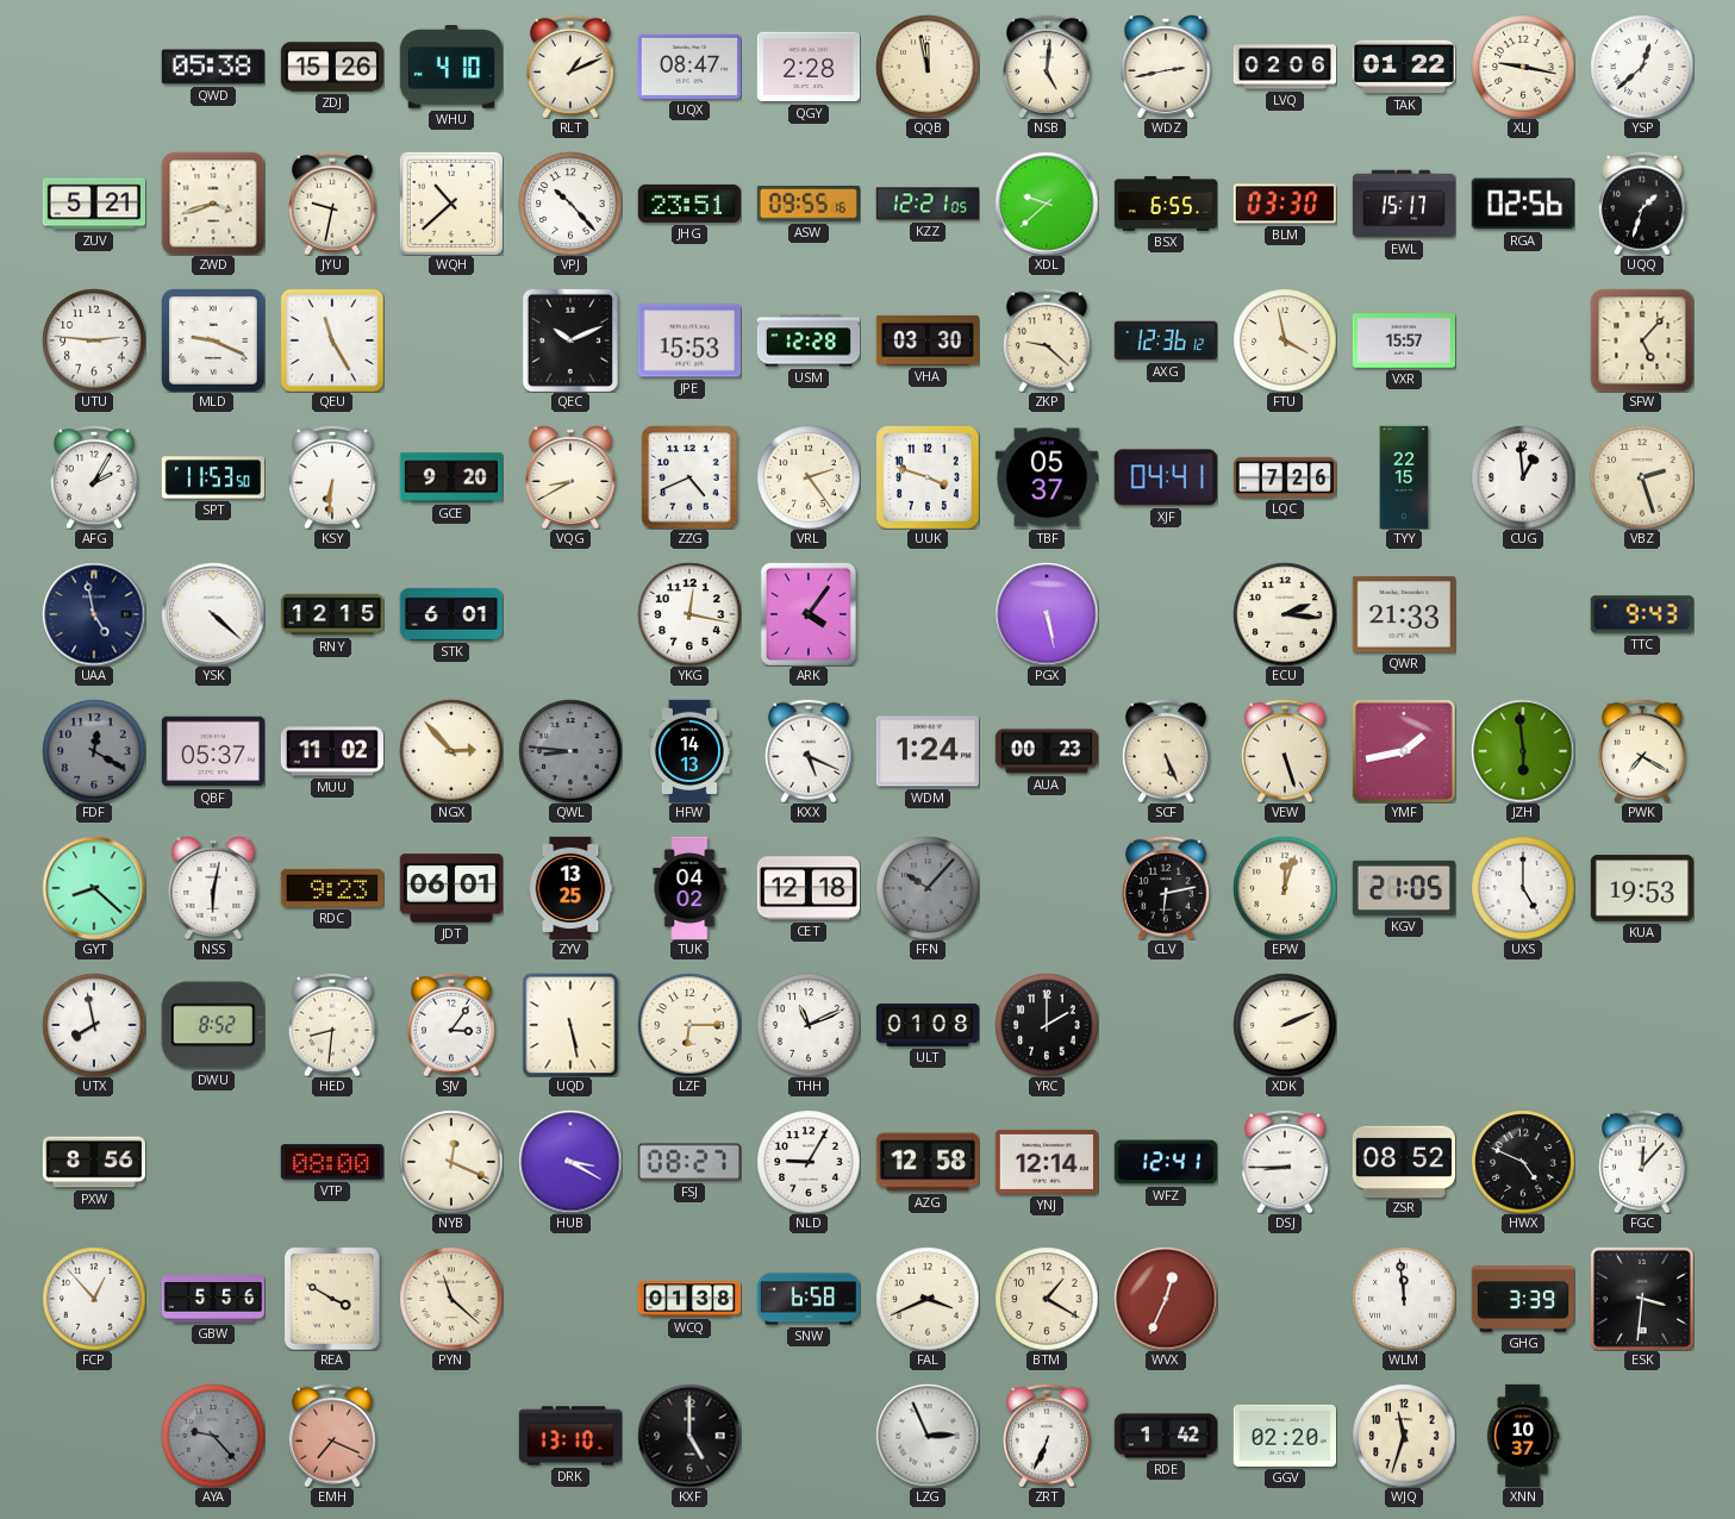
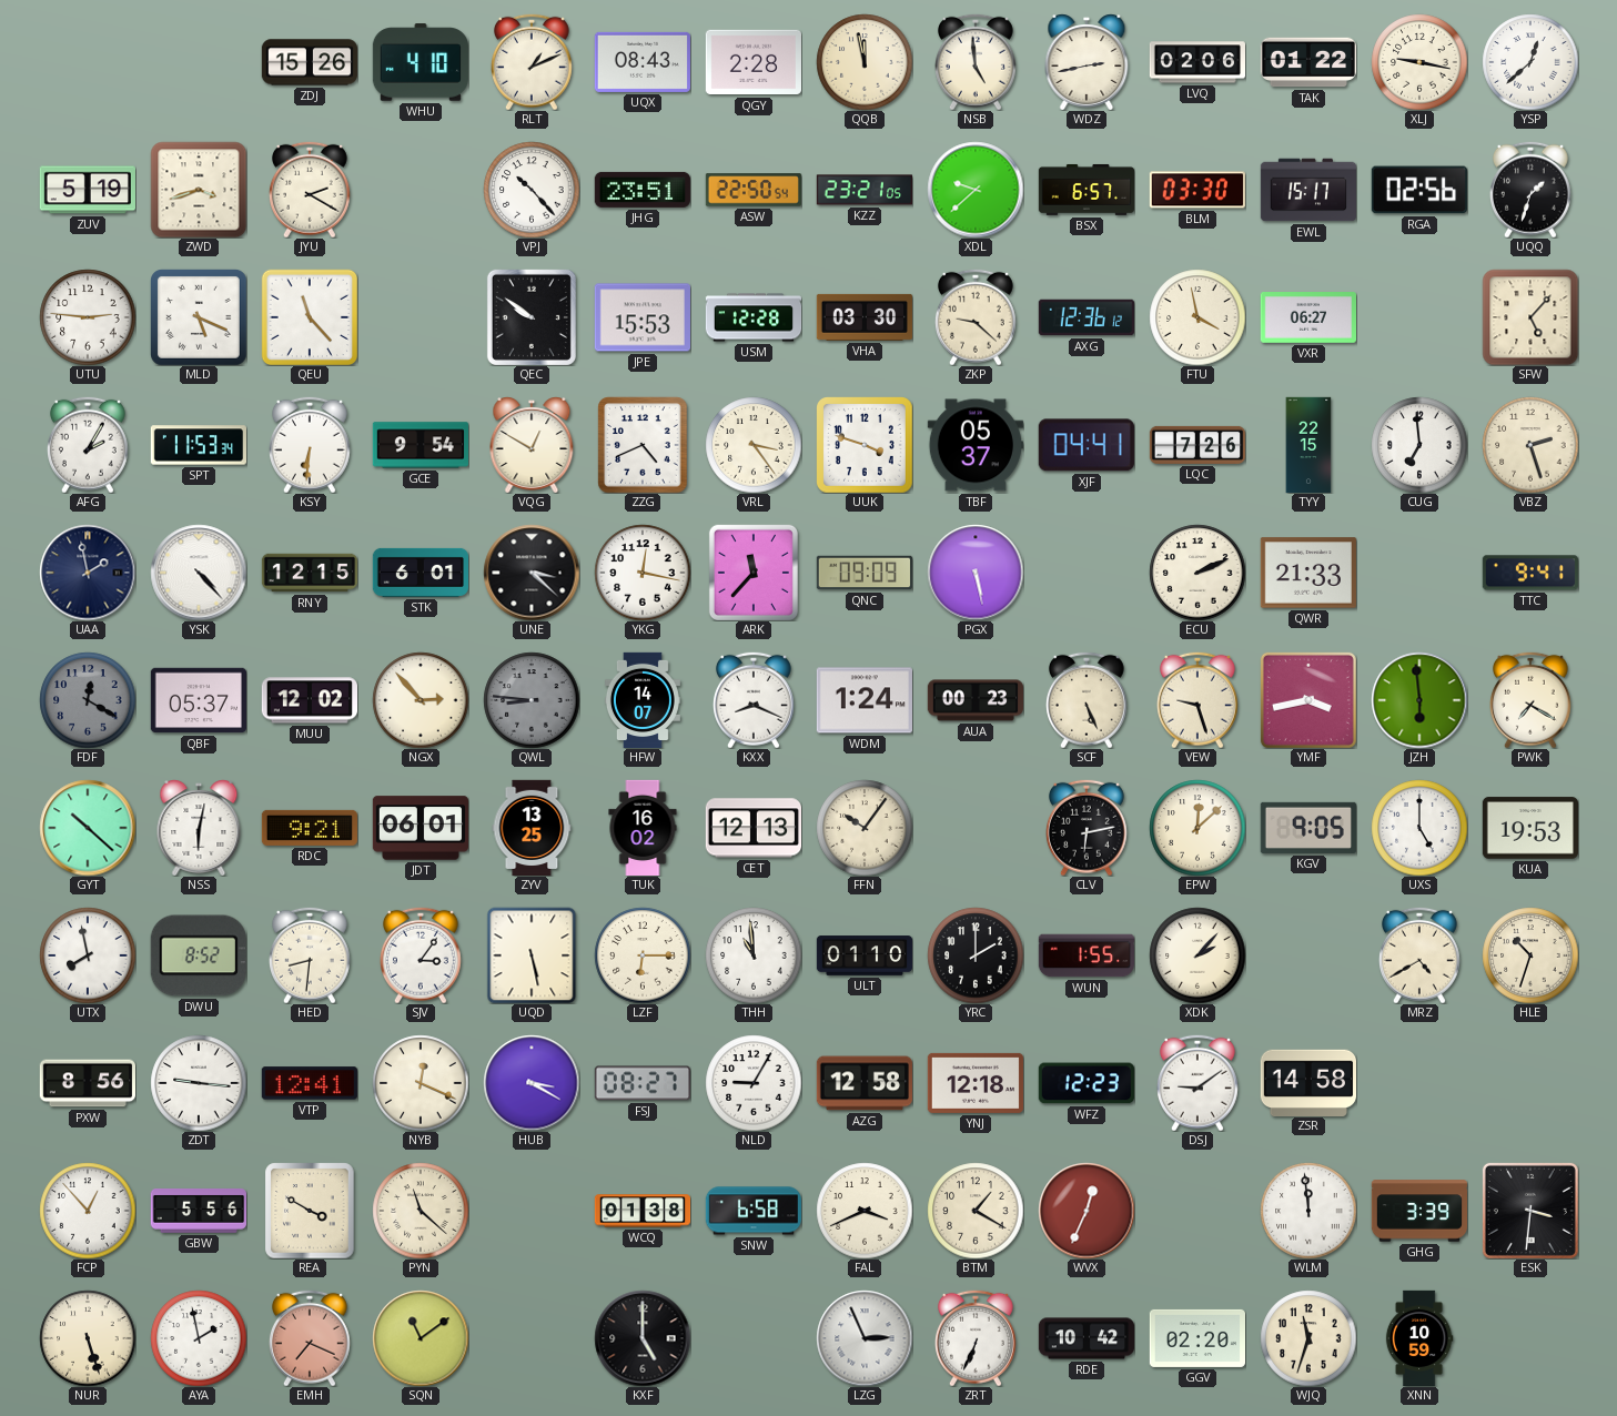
QWD: 05:38 -> none
UQX: 08:47 -> 08:43
NSB: 5:01 -> 4:59
ZUV: 5:21 -> 5:19
JYU: 9:32 -> 2:20
WQH: 10:38 -> none
ASW: 09:55 -> 22:50
KZZ: 12:21 -> 23:21
BSX: 6:55 -> 6:57
MLD: 9:19 -> 5:19
QEU: 11:25 -> 11:23
QEC: 10:11 -> 9:51
VXR: 15:57 -> 06:27
SPT: 11:53:50 -> 11:53:34
GCE: 9:20 -> 9:54
VQG: 8:40 -> 12:50
VRL: 2:24 -> 3:24
CUG: 12:59 -> 6:59
UAA: 4:58 -> 1:58
YSK: 4:22 -> 4:23
UNE: none -> 3:22
ARK: 4:06 -> 11:37
QNC: none -> 09:09
ECU: 2:16 -> 2:11
TTC: 9:43 -> 9:41
MUU: 11:02 -> 12:02
HFW: 14:13 -> 14:07
KXX: 5:19 -> 8:19
VEW: 5:27 -> 9:27
YMF: 1:43 -> 3:43
GYT: 8:22 -> 10:22
RDC: 9:23 -> 9:21
TUK: 04:02 -> 16:02
CET: 12:18 -> 12:13
FFN: 10:07 -> 10:06
FFN dial: grey -> cream
EPW: 12:03 -> 12:08
KGV: 21:05 -> 9:05
THH: 11:11 -> 10:59
ULT: 01:08 -> 01:10
WUN: none -> 1:55
XDK: 2:11 -> 2:07
MRZ: none -> 4:40
HLE: none -> 10:33
ZDT: none -> 9:16
VTP: 08:00 -> 12:41
YNJ: 12:14 -> 12:18
WFZ: 12:41 -> 12:23
DSJ: 8:45 -> 9:09
ZSR: 08:52 -> 14:58
HWX: 4:49 -> none
FGC: 12:07 -> none
NUR: none -> 5:27
AYA: 9:23 -> 1:58
AYA dial: grey -> white
SQN: none -> 11:09
DRK: 13:10 -> none
RDE: 1:42 -> 10:42
XNN: 10:37 -> 10:59
